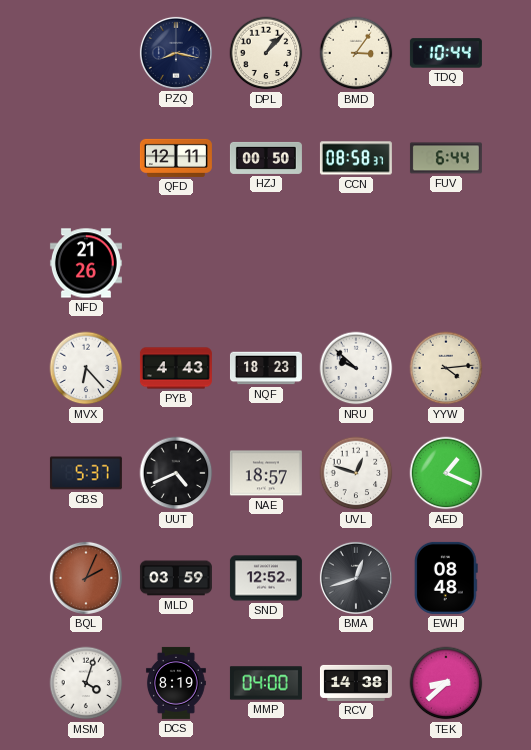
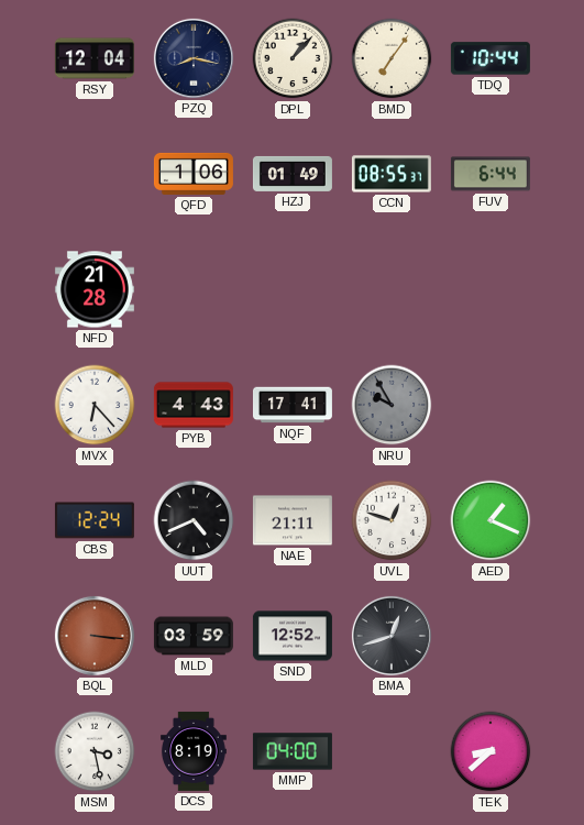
RSY: none -> 12:04
BMD: 3:06 -> 7:06
QFD: 12:11 -> 1:06
HZJ: 00:50 -> 01:49
CCN: 08:58 -> 08:55
NFD: 21:26 -> 21:28
NQF: 18:23 -> 17:41
NRU: 9:52 -> 9:55
NRU dial: white -> grey
YYW: 4:14 -> none
CBS: 5:37 -> 12:24
NAE: 18:57 -> 21:11
BQL: 2:04 -> 3:16
EWH: 08:48 -> none
MSM: 4:03 -> 3:28
RCV: 14:38 -> none
